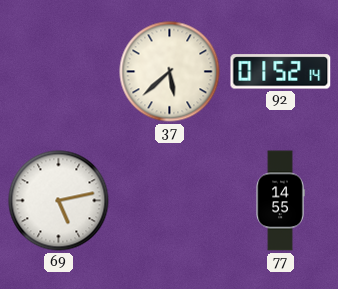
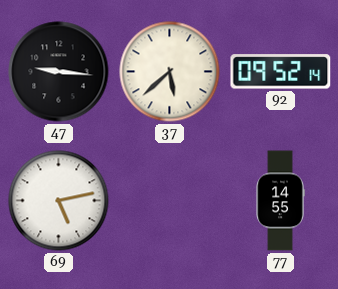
47: none -> 9:16
92: 01:52 -> 09:52
